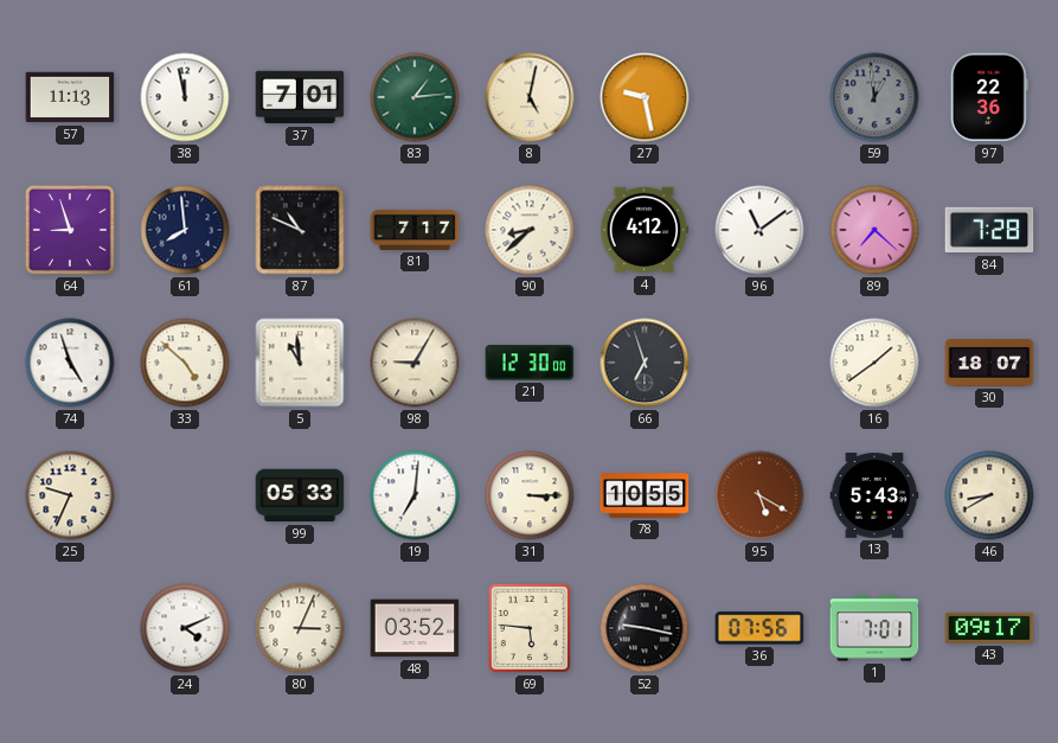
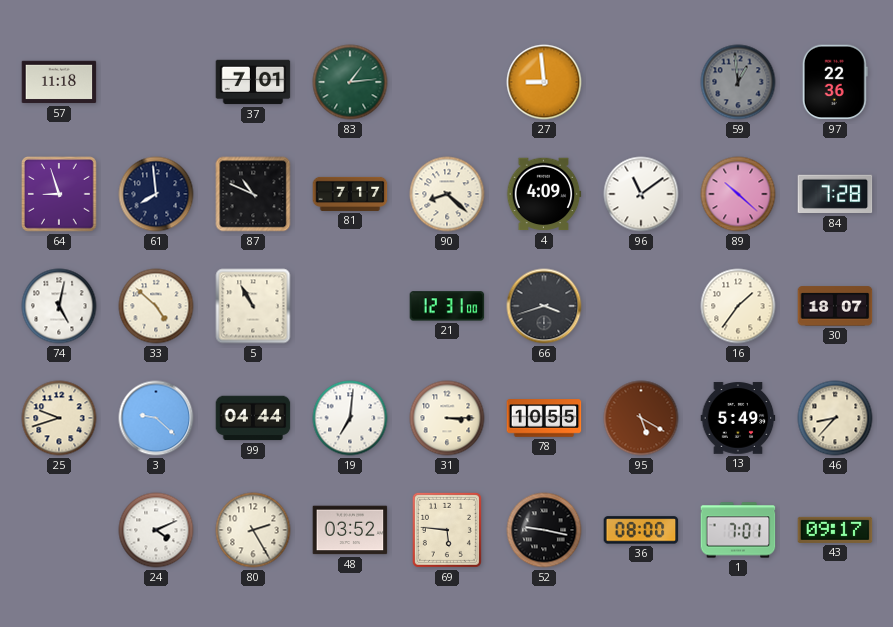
57: 11:13 -> 11:18
38: 11:58 -> none
8: 5:02 -> none
27: 9:28 -> 8:59
90: 8:38 -> 8:22
4: 4:12 -> 4:09
89: 7:22 -> 10:22
74: 4:57 -> 5:02
5: 10:59 -> 10:55
98: 9:05 -> none
21: 12:30 -> 12:31
66: 6:57 -> 3:42
16: 1:39 -> 1:36
25: 9:34 -> 9:42
3: none -> 9:22
99: 05:33 -> 04:44
13: 5:43 -> 5:49
46: 8:40 -> 8:37
80: 3:04 -> 2:25
36: 07:56 -> 08:00
